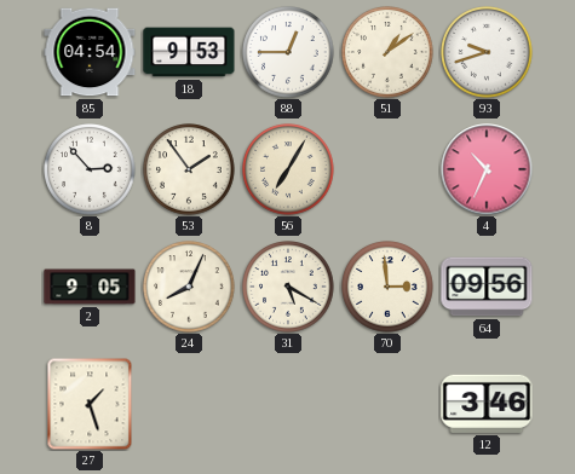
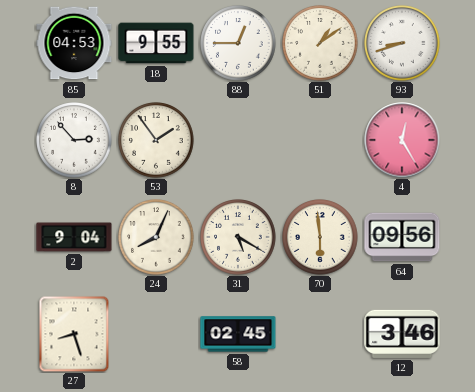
85: 04:54 -> 04:53
18: 9:53 -> 9:55
93: 9:42 -> 8:42
56: 7:05 -> none
4: 10:34 -> 12:25
2: 9:05 -> 9:04
70: 2:59 -> 5:59
27: 1:27 -> 8:27
58: none -> 02:45
